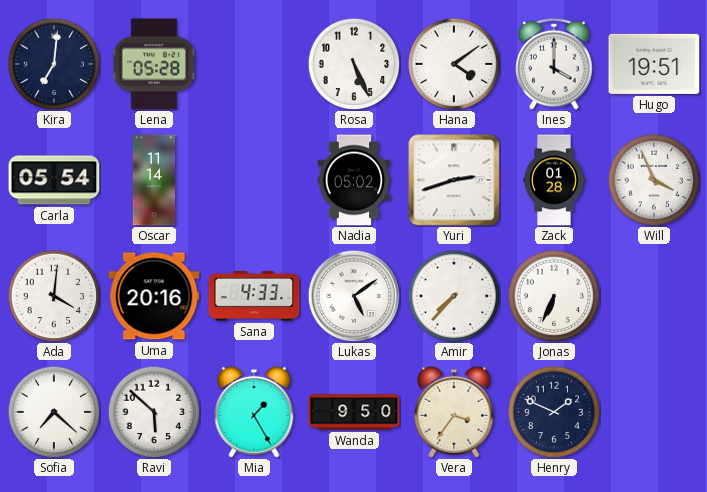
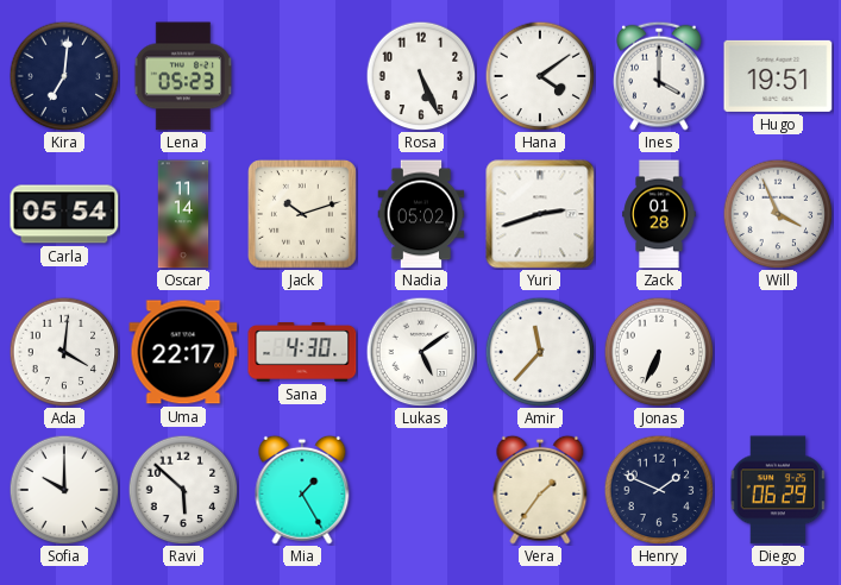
Lena: 05:28 -> 05:23
Jack: none -> 10:12
Uma: 20:16 -> 22:17
Sana: 4:33 -> 4:30
Amir: 7:37 -> 11:37
Sofia: 7:22 -> 10:00
Wanda: 9:50 -> none
Vera: 3:36 -> 1:36
Diego: none -> 06:29
